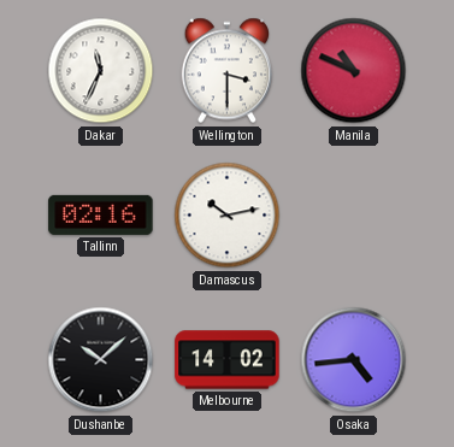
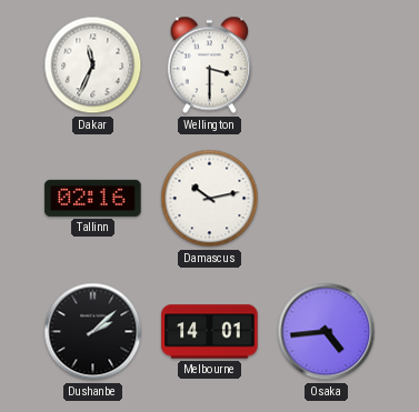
Manila: 10:49 -> none
Dushanbe: 10:08 -> 2:08
Melbourne: 14:02 -> 14:01
